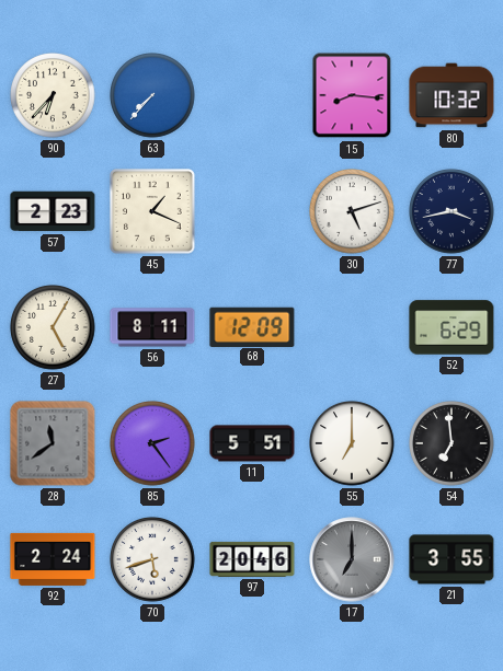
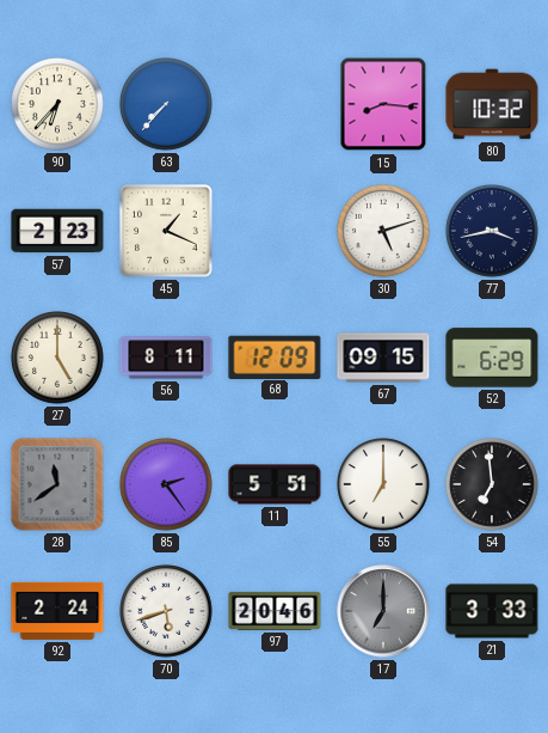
27: 5:05 -> 5:00
67: none -> 09:15
21: 3:55 -> 3:33
